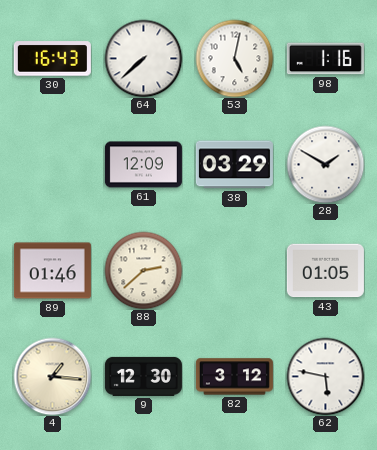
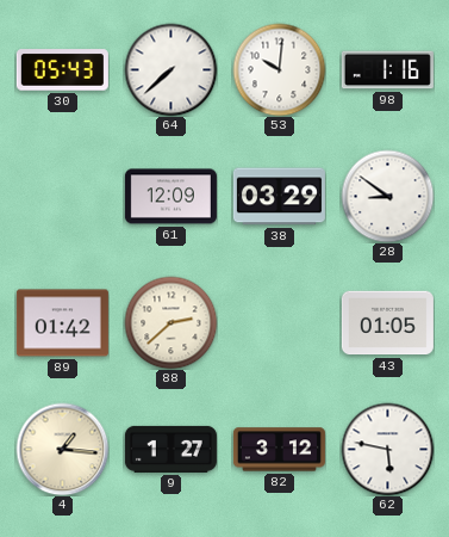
30: 16:43 -> 05:43
53: 5:02 -> 10:01
28: 1:50 -> 8:51
89: 01:46 -> 01:42
9: 12:30 -> 1:27
